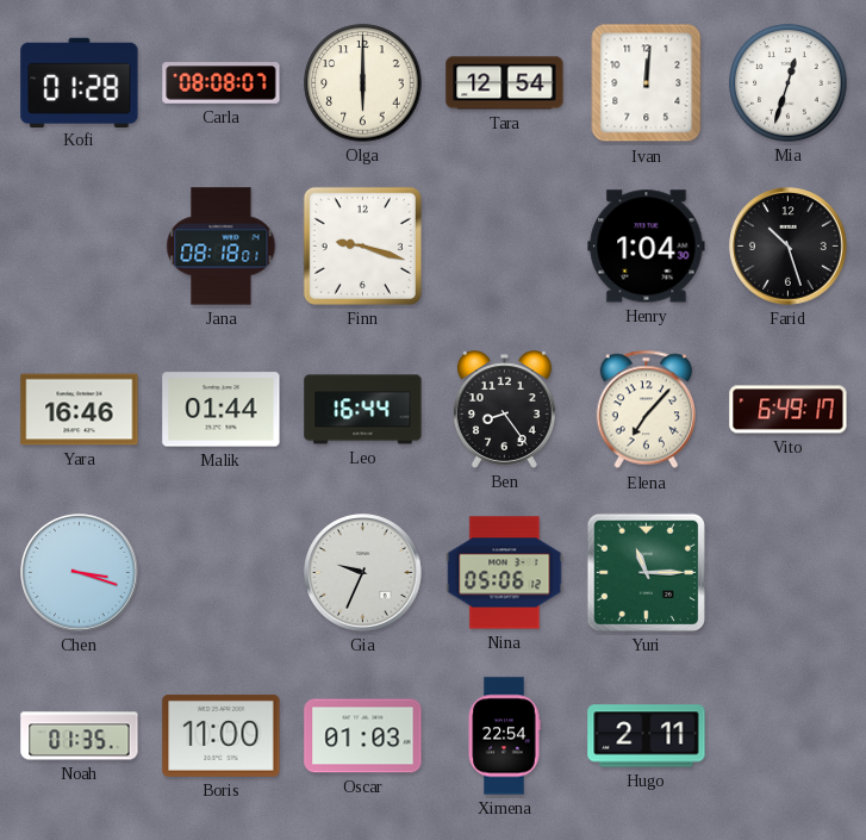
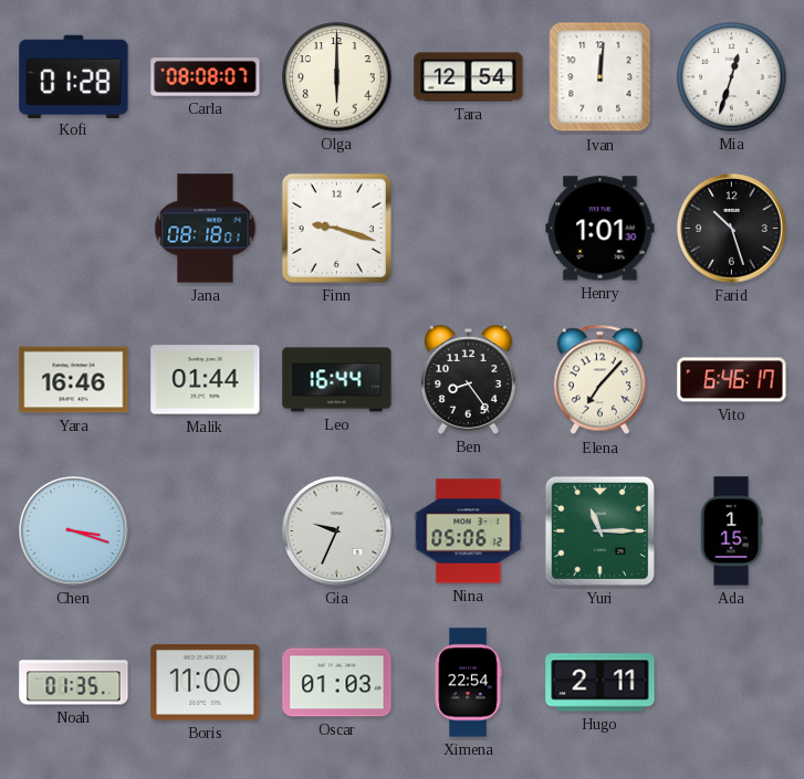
Henry: 1:04 -> 1:01
Vito: 6:49 -> 6:46
Ada: none -> 1:15
